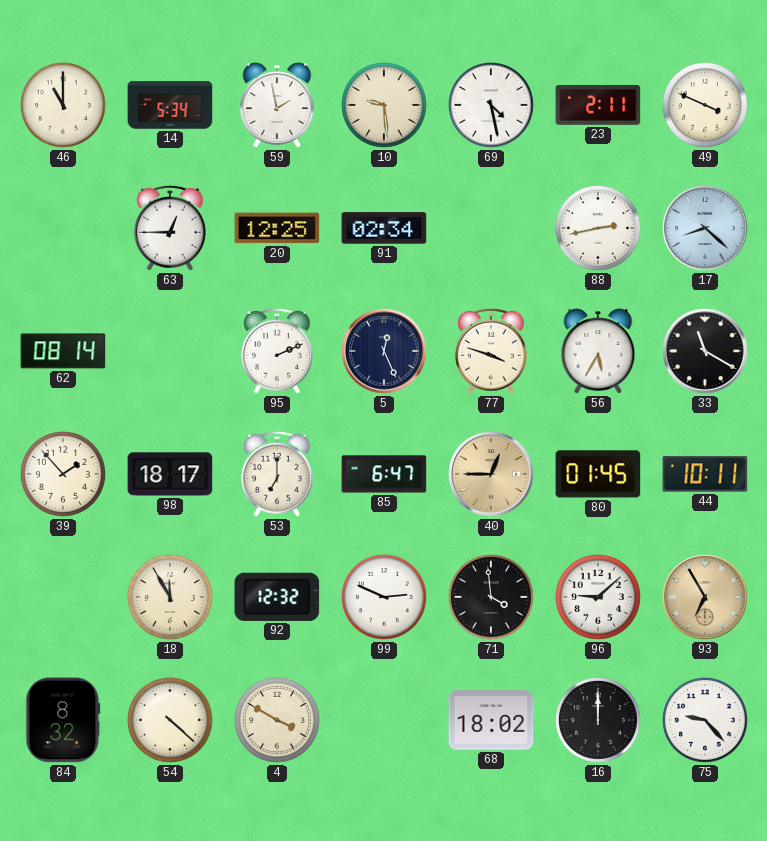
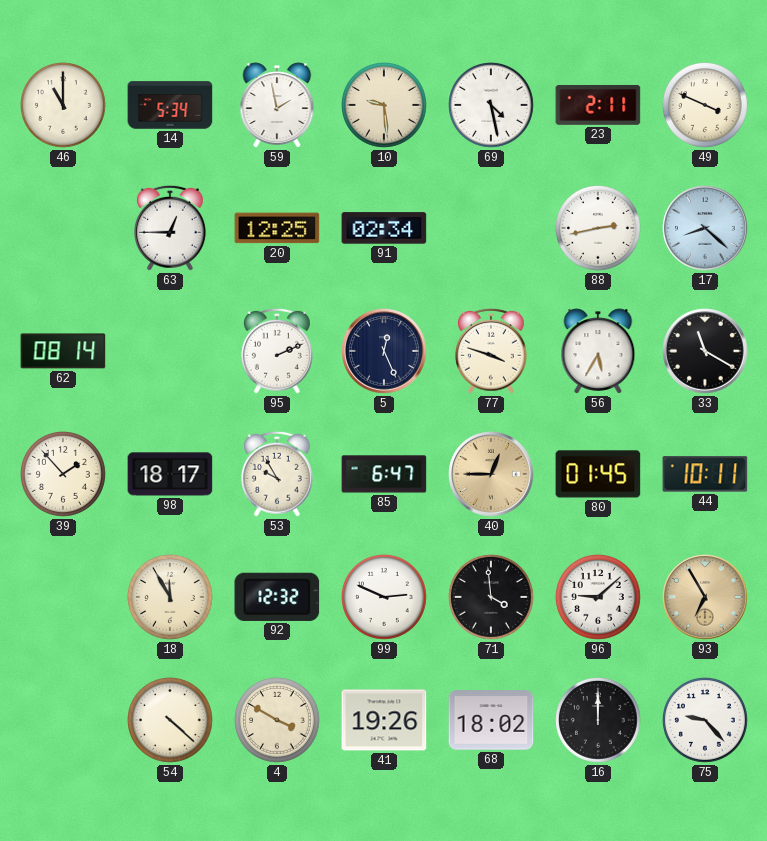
53: 7:00 -> 9:55
84: 8:32 -> none
41: none -> 19:26
